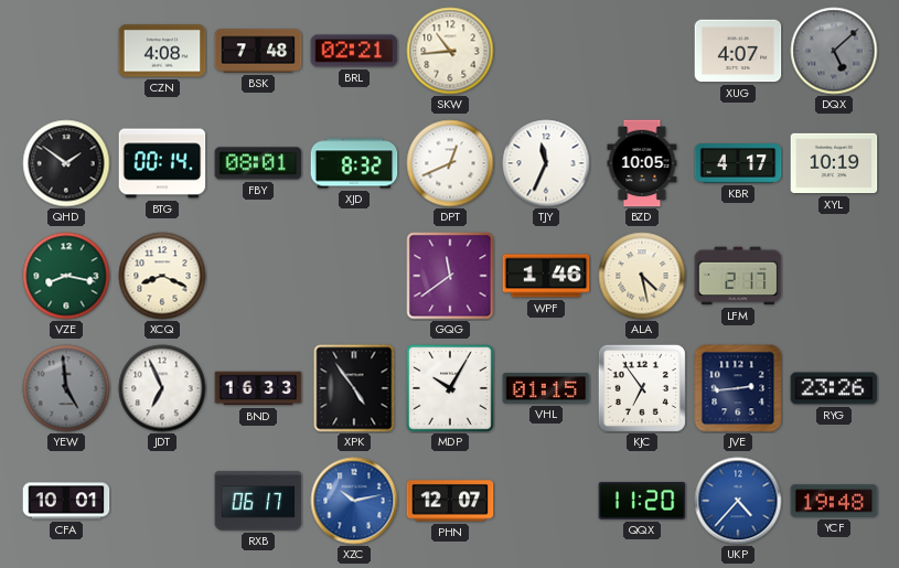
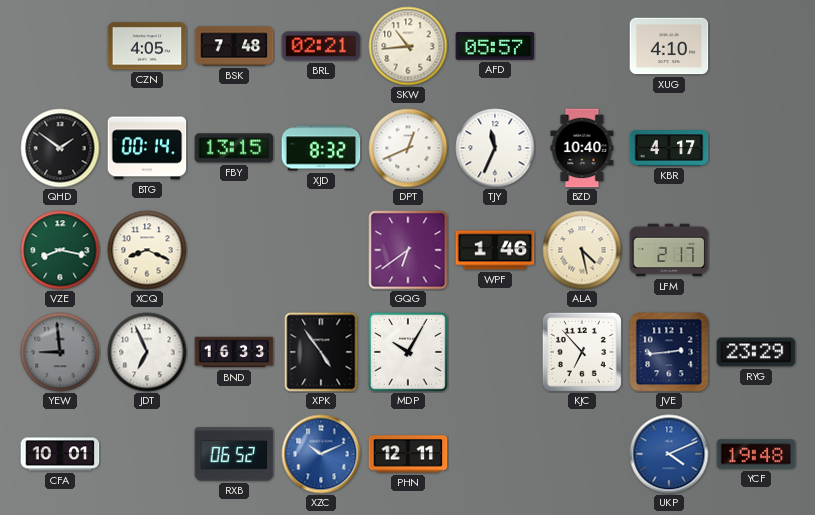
CZN: 4:08 -> 4:05
AFD: none -> 05:57
XUG: 4:07 -> 4:10
DQX: 5:08 -> none
FBY: 08:01 -> 13:15
BZD: 10:05 -> 10:40
XYL: 10:19 -> none
GQG: 11:39 -> 6:39
YEW: 4:59 -> 8:59
VHL: 01:15 -> none
KJC: 6:54 -> 6:53
RYG: 23:26 -> 23:29
RXB: 06:17 -> 06:52
XZC: 10:13 -> 10:11
PHN: 12:07 -> 12:11
QQX: 11:20 -> none
UKP: 4:37 -> 4:11
